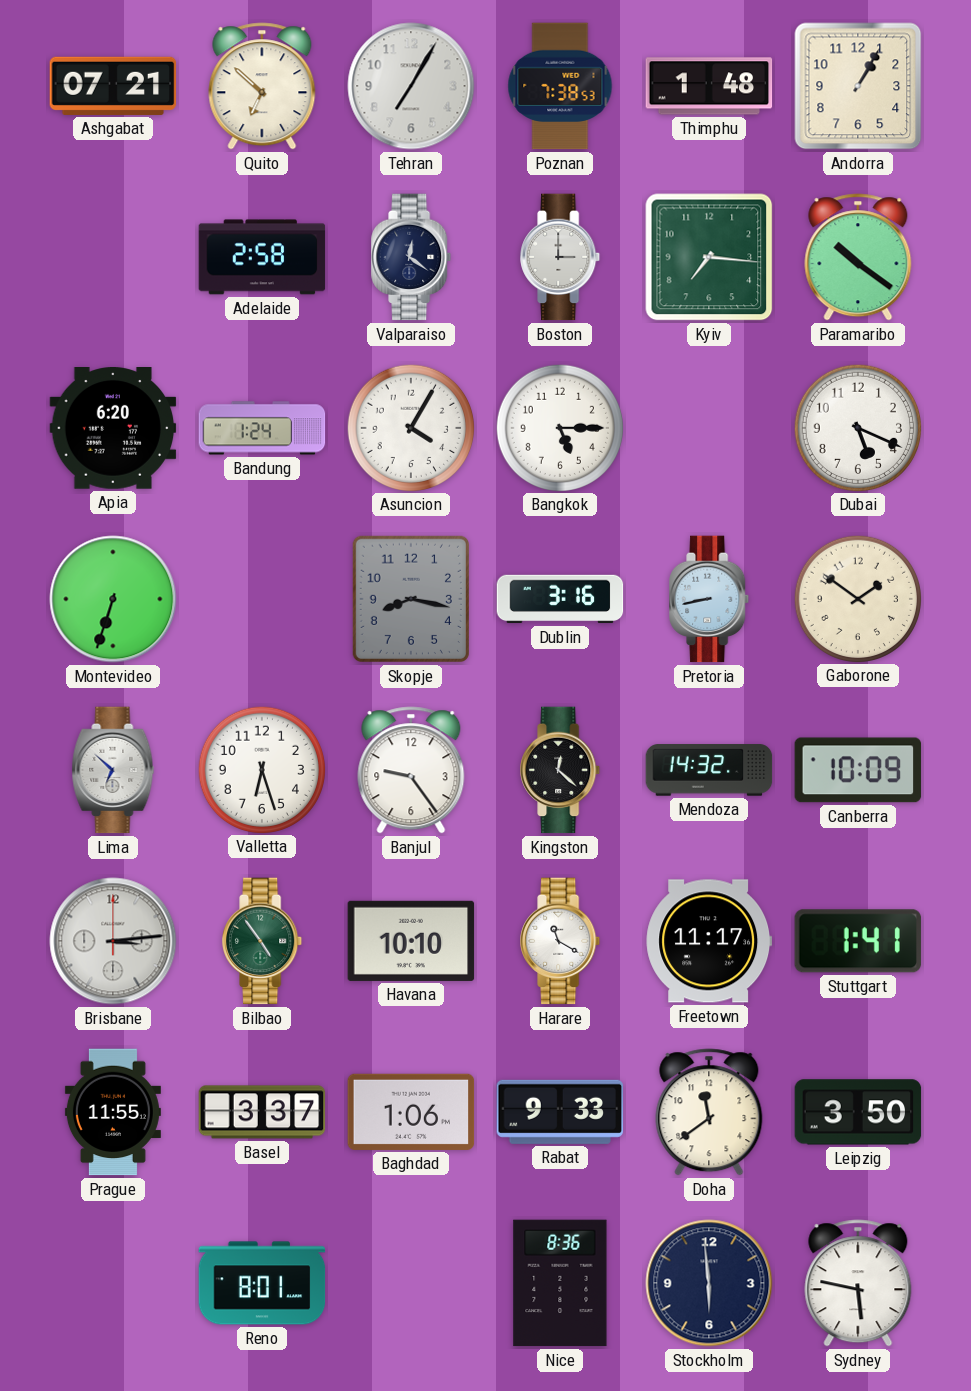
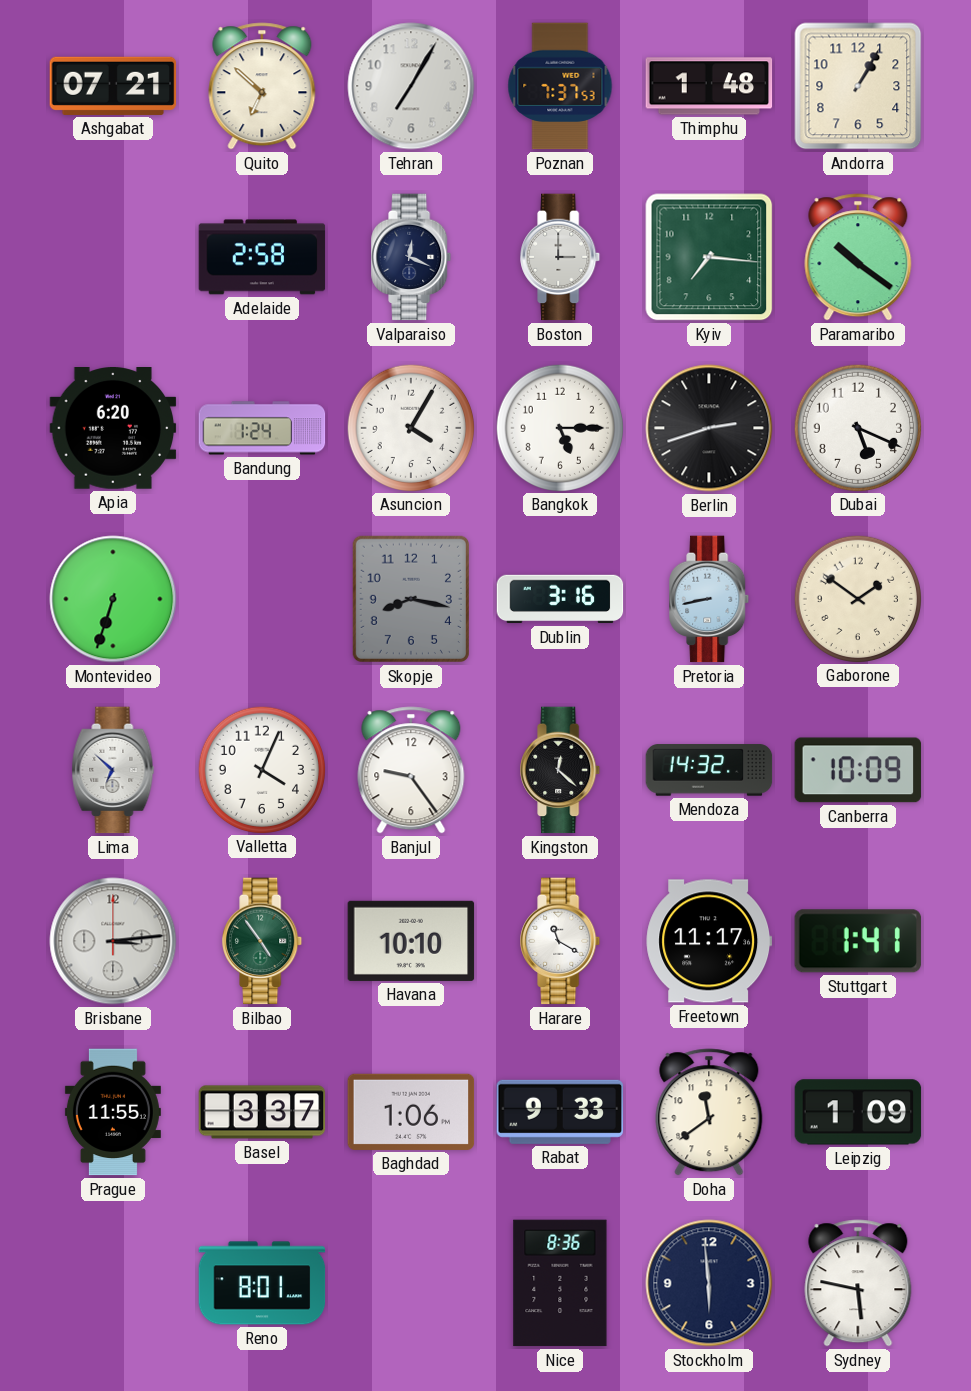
Poznan: 7:38 -> 7:37
Valparaiso: 12:21 -> 12:19
Berlin: none -> 2:42
Valletta: 6:27 -> 4:04
Leipzig: 3:50 -> 1:09
